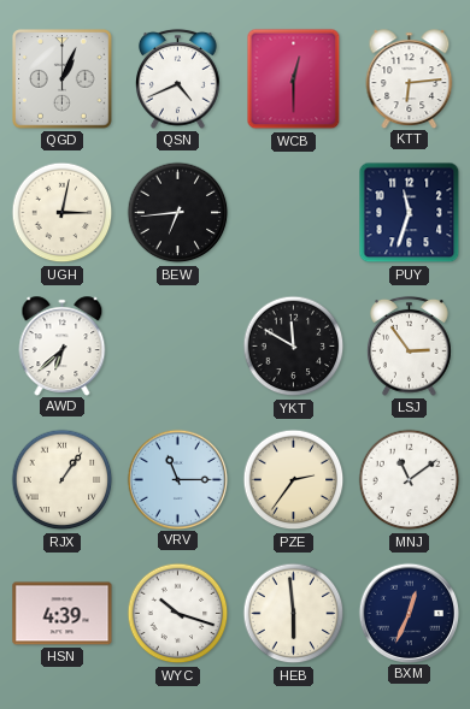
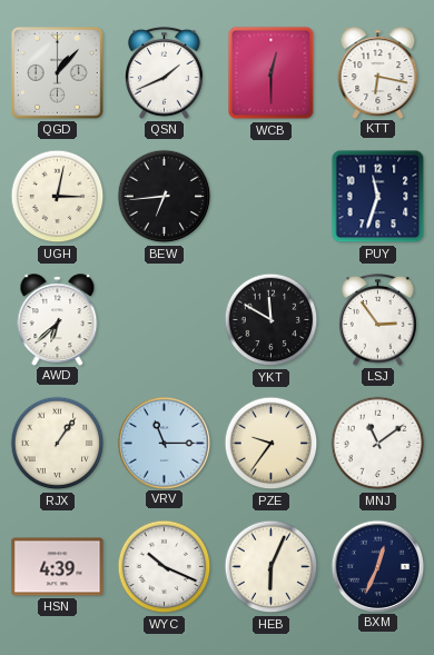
QGD: 1:04 -> 1:07
QSN: 4:41 -> 1:41
KTT: 6:14 -> 6:17
PZE: 2:36 -> 9:36
WYC: 10:18 -> 10:19
HEB: 5:59 -> 6:04
